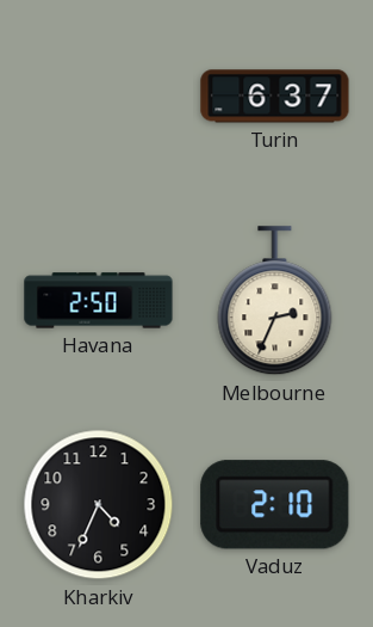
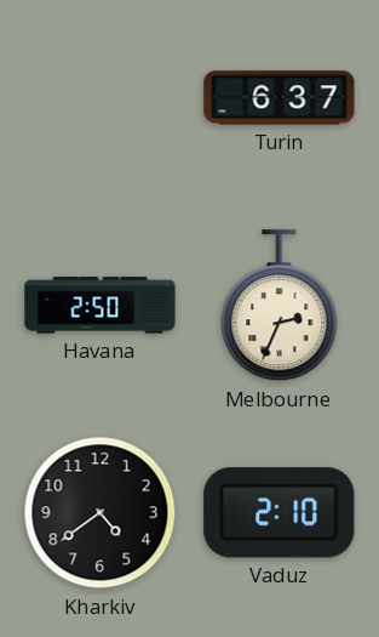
Kharkiv: 4:34 -> 4:39
